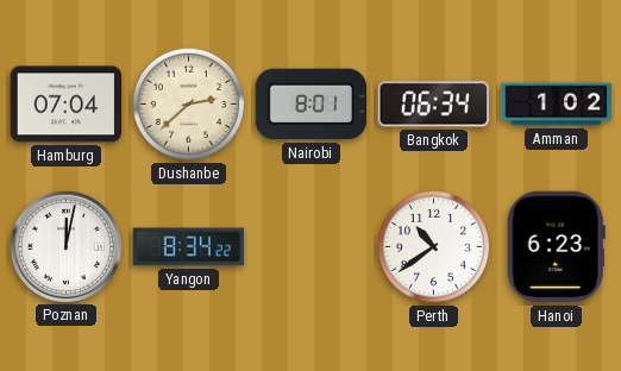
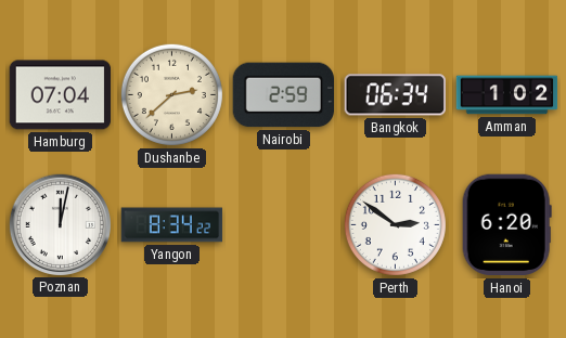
Nairobi: 8:01 -> 2:59
Perth: 10:39 -> 2:51
Hanoi: 6:23 -> 6:20
